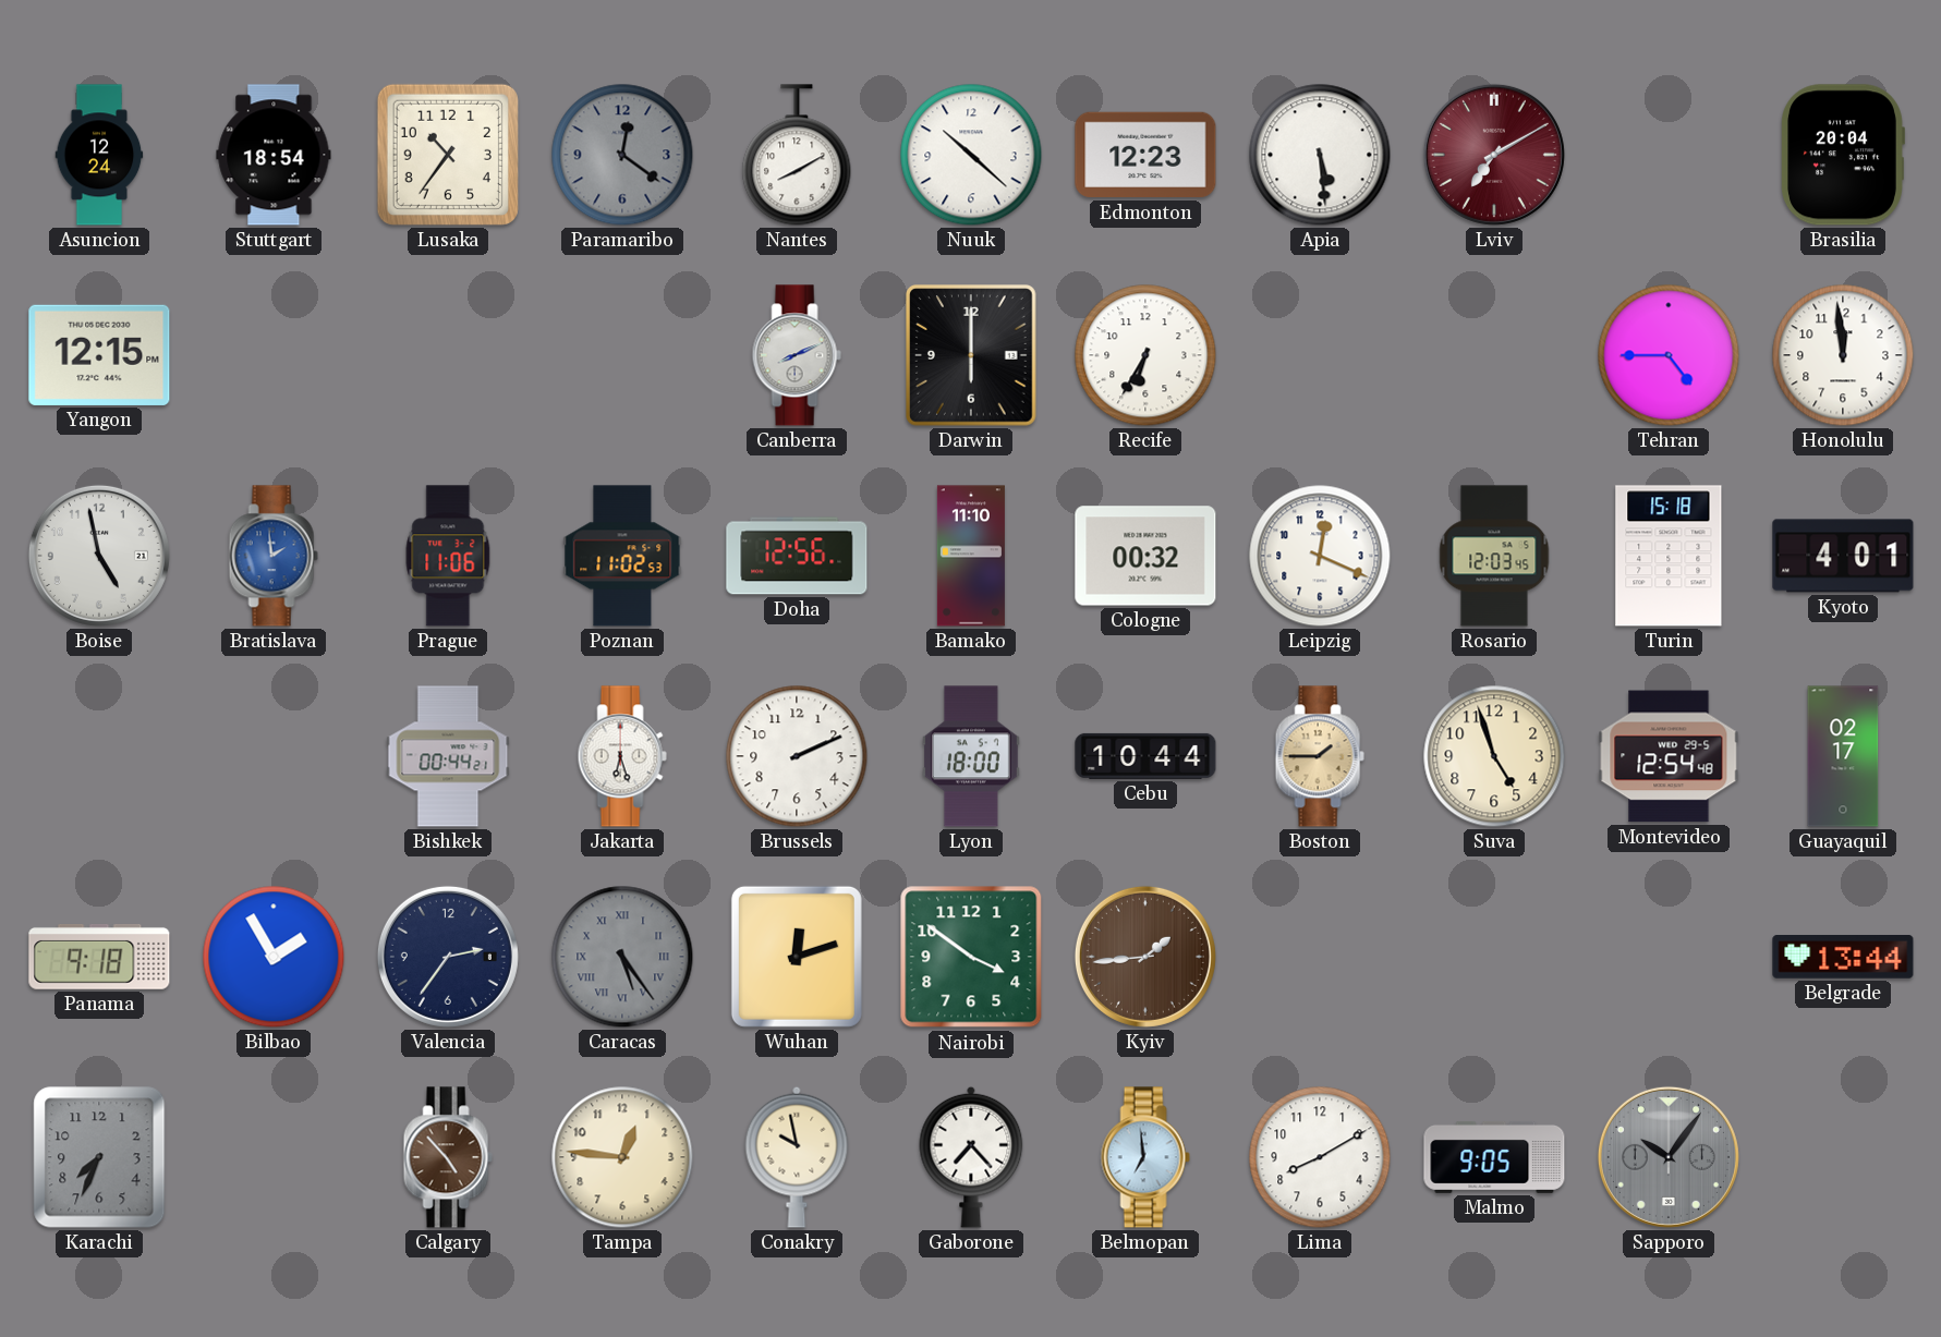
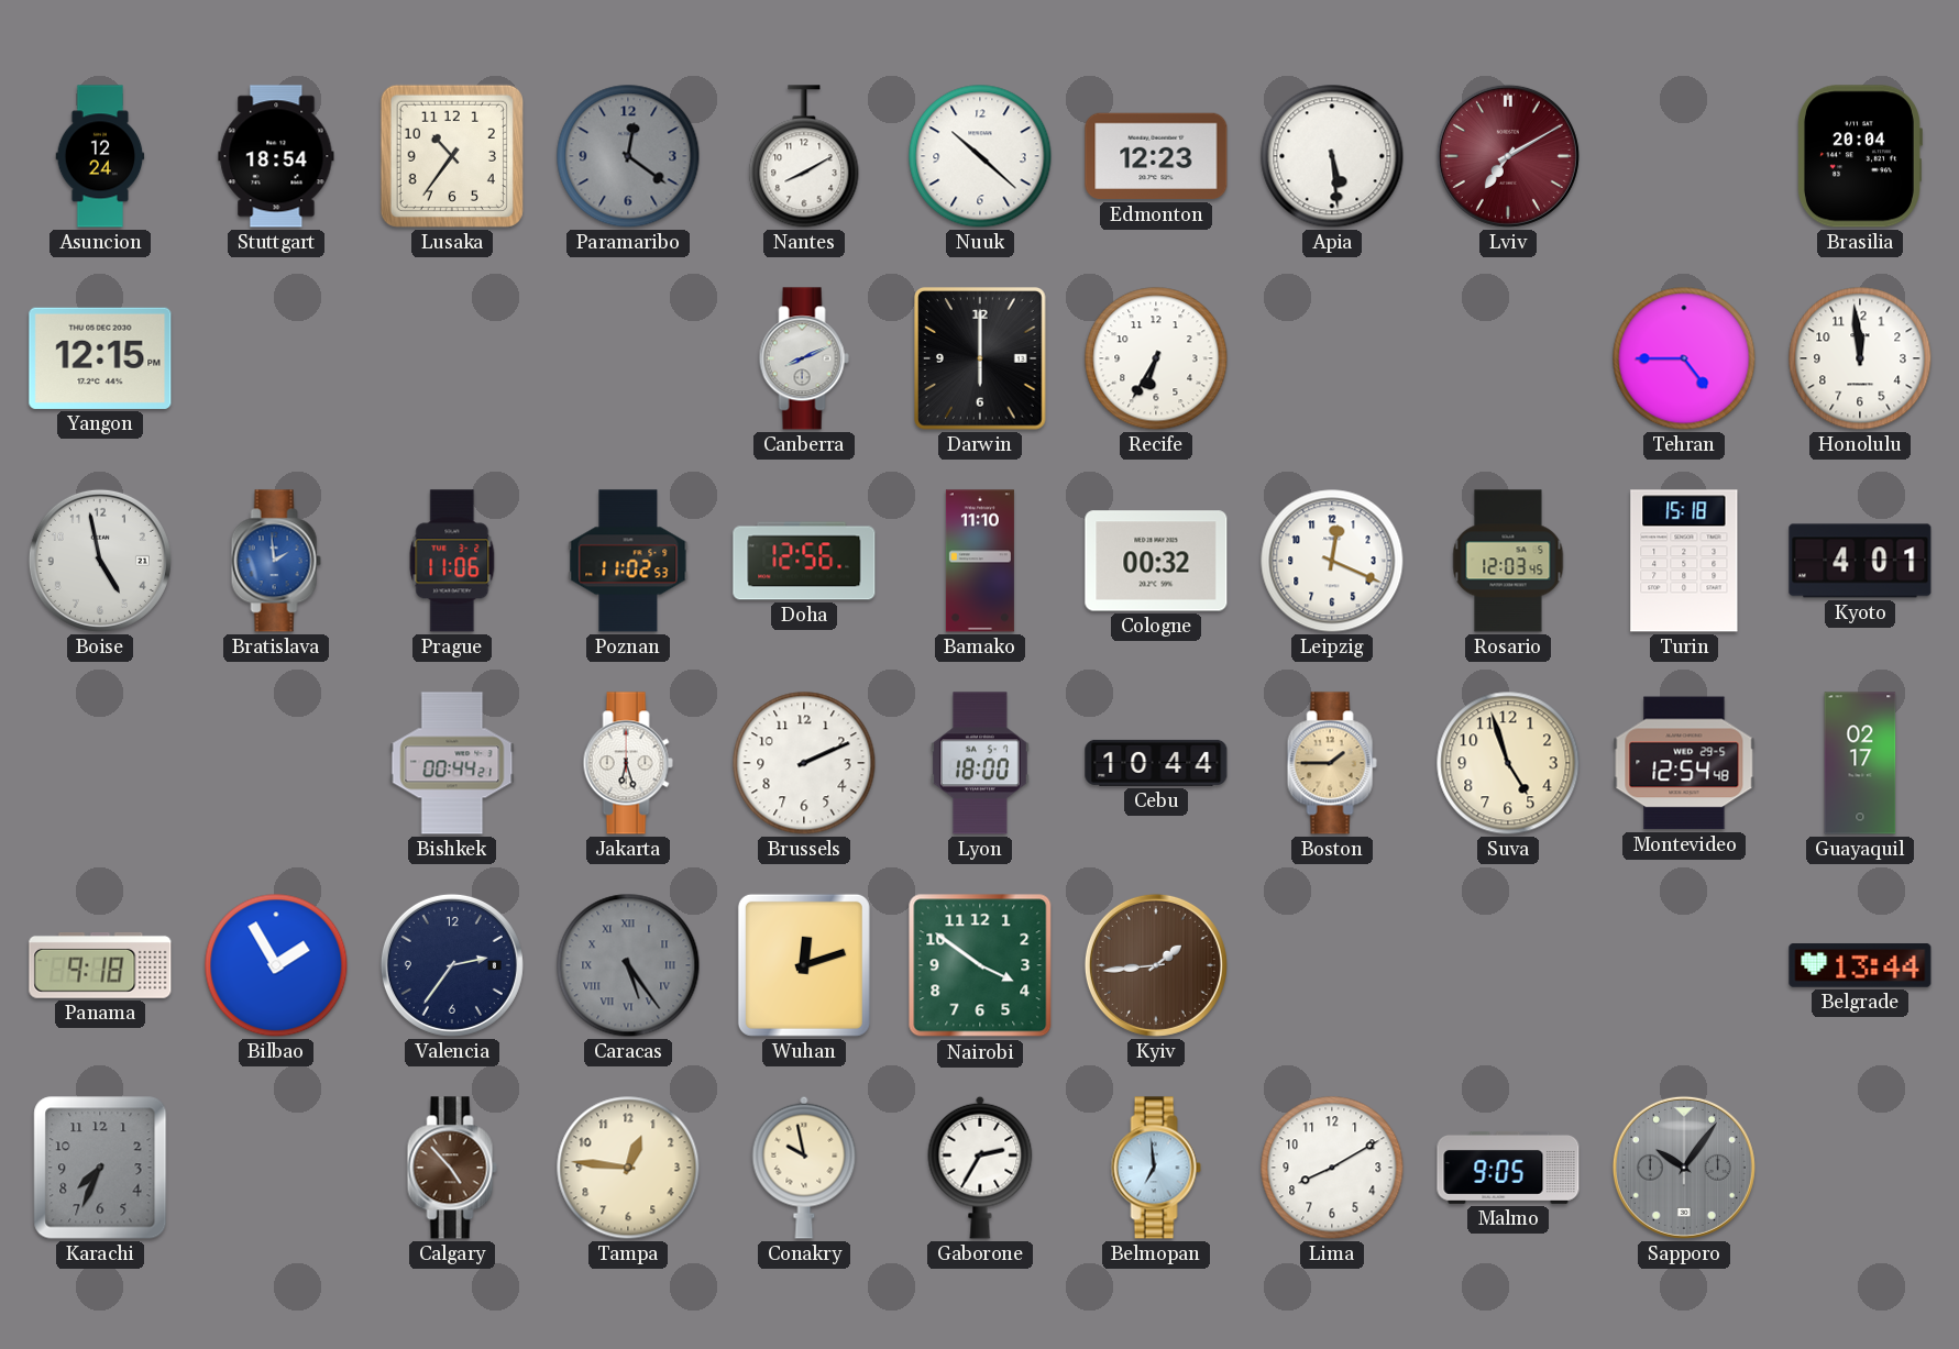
Gaborone: 7:23 -> 2:35
